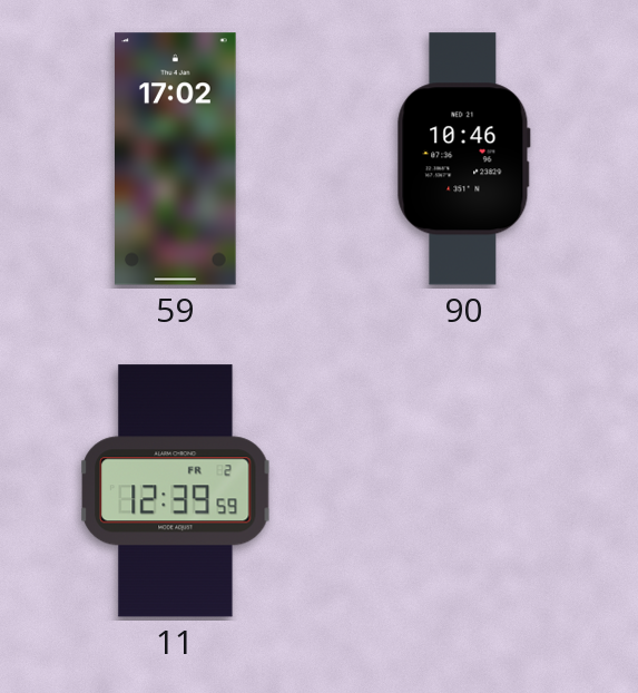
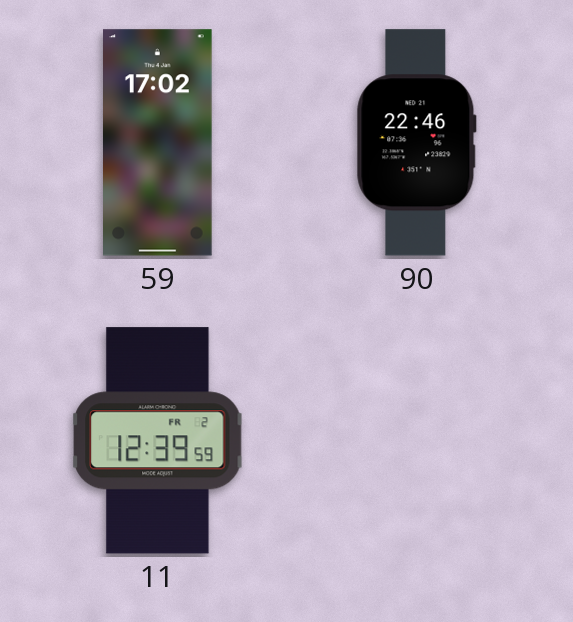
90: 10:46 -> 22:46
